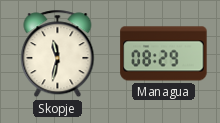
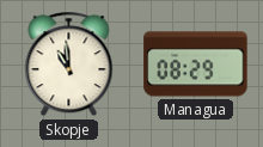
Skopje: 11:32 -> 10:59
